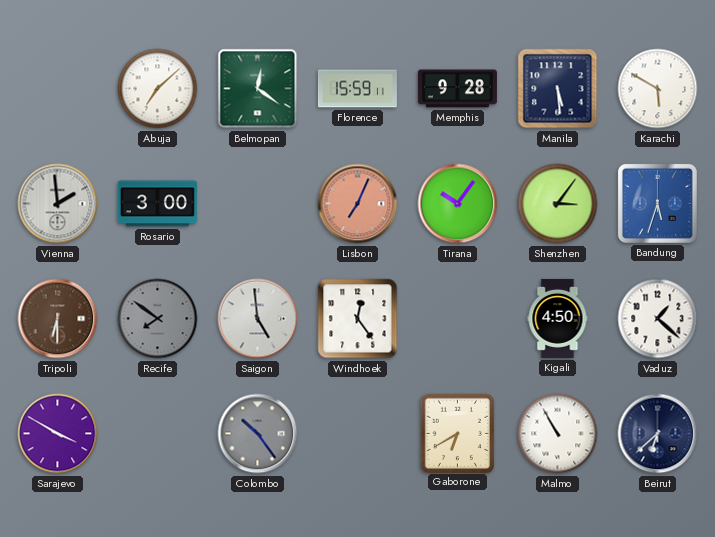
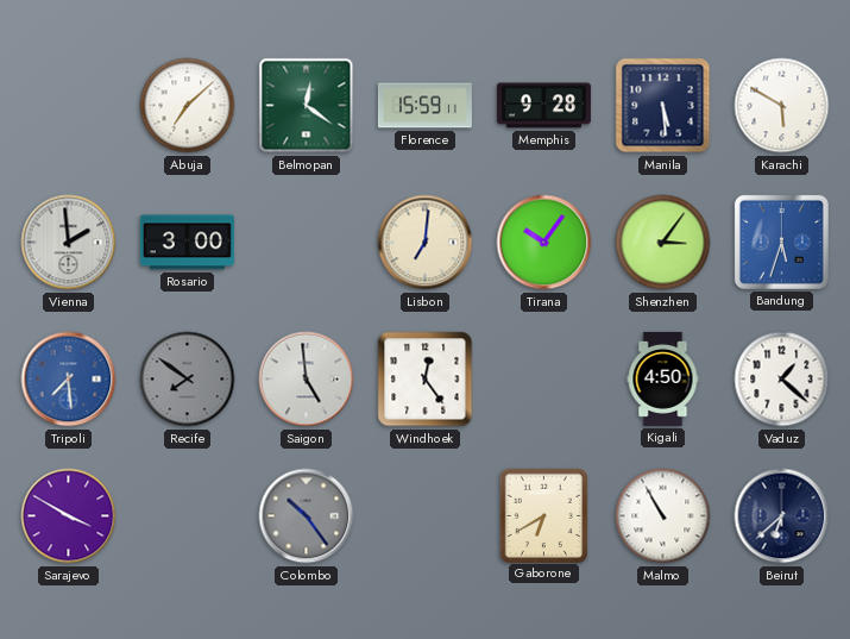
Lisbon: 7:04 -> 7:01
Lisbon dial: salmon -> cream
Tripoli: 6:30 -> 7:29
Tripoli dial: brown -> blue
